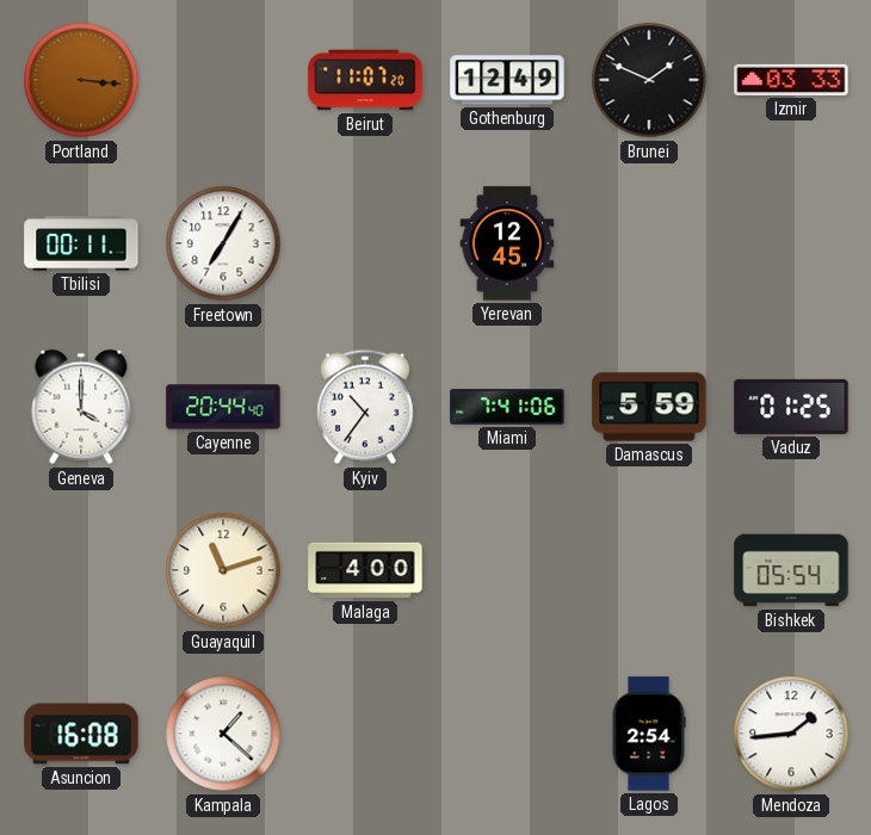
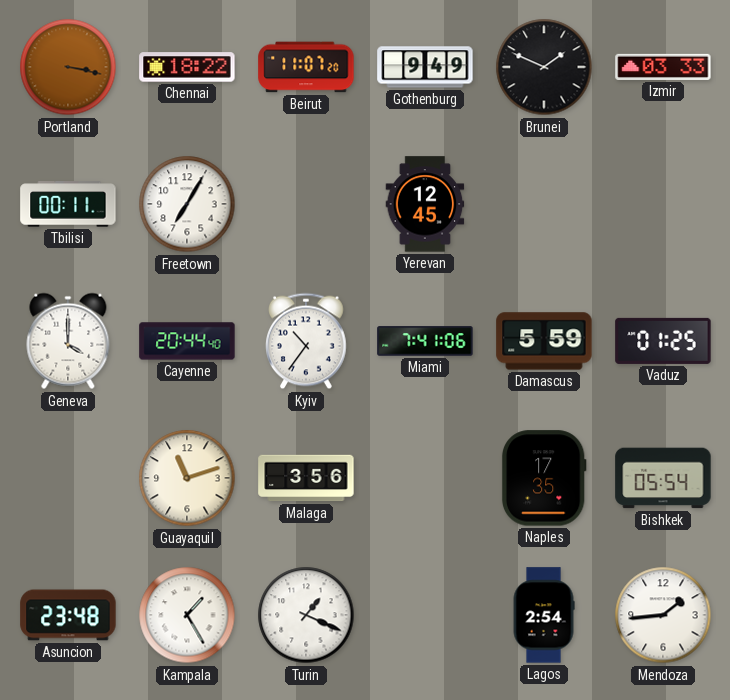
Portland: 3:16 -> 3:17
Chennai: none -> 18:22
Gothenburg: 12:49 -> 9:49
Malaga: 4:00 -> 3:56
Naples: none -> 17:35
Asuncion: 16:08 -> 23:48
Kampala: 1:22 -> 1:25
Turin: none -> 1:19
